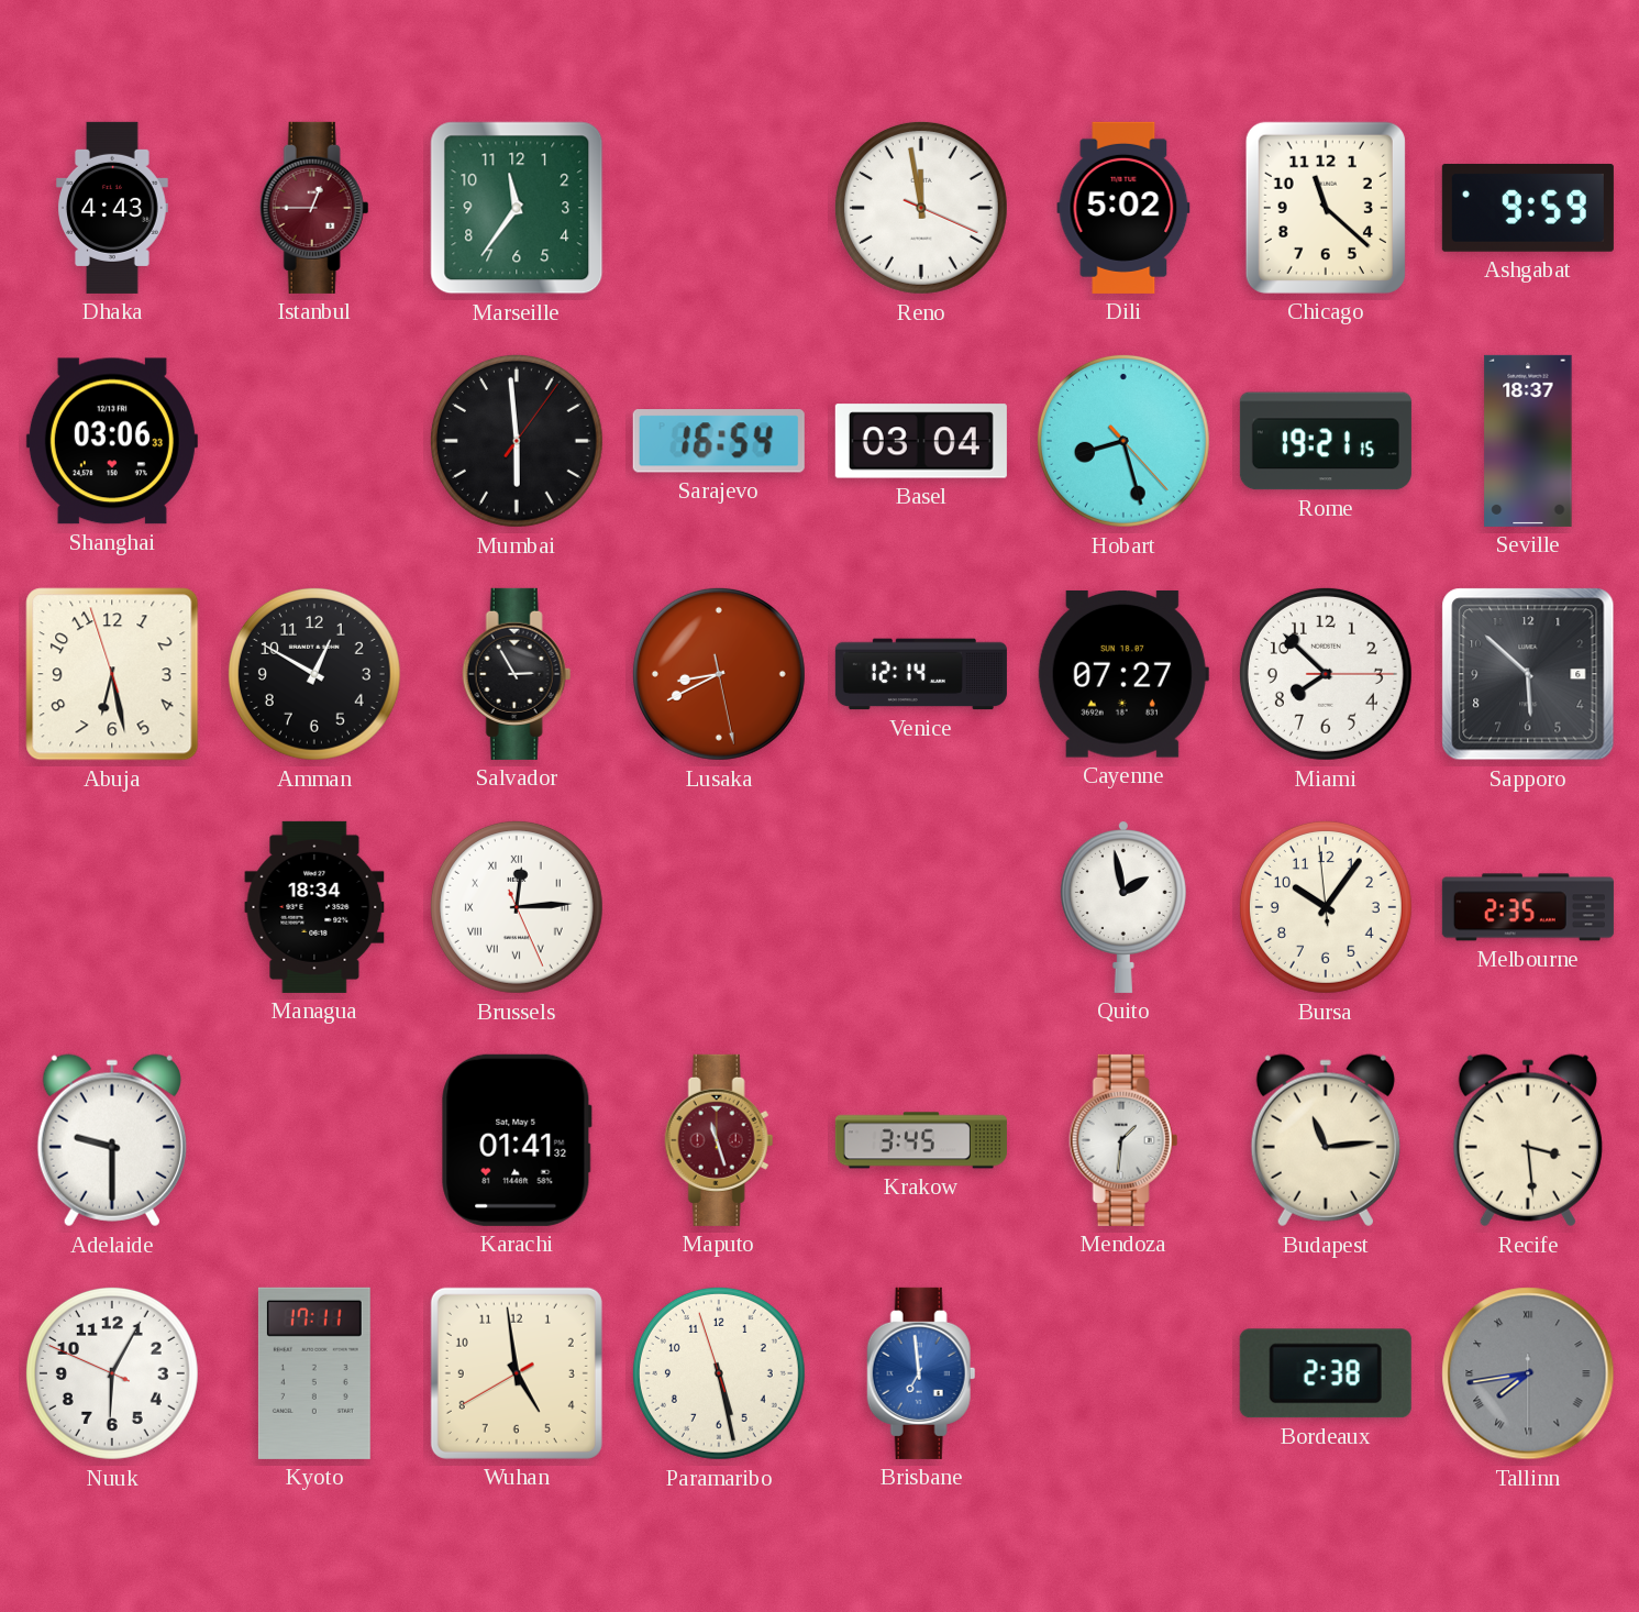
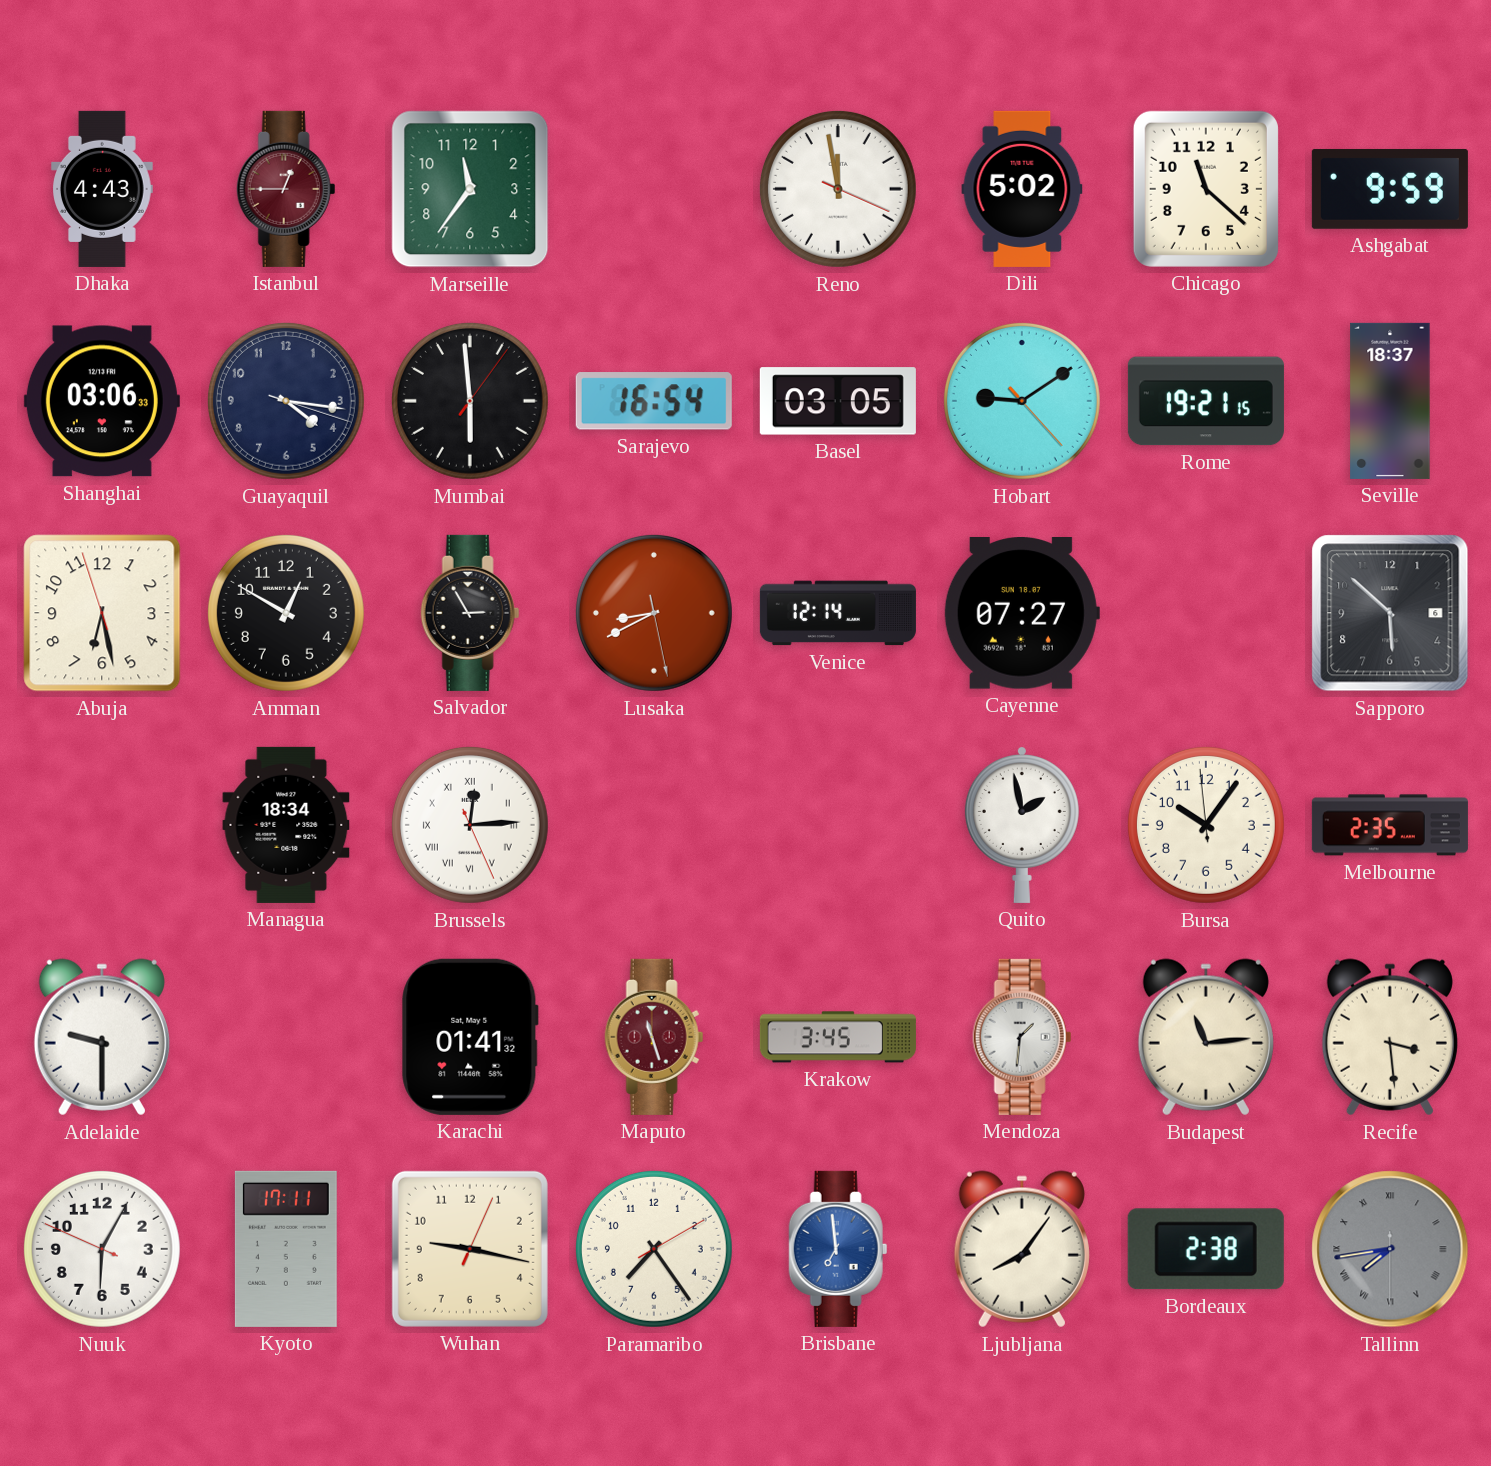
Guayaquil: none -> 4:16
Basel: 03:04 -> 03:05
Hobart: 8:27 -> 9:09
Miami: 7:52 -> none
Wuhan: 4:58 -> 9:17
Paramaribo: 5:27 -> 7:24
Ljubljana: none -> 8:06
